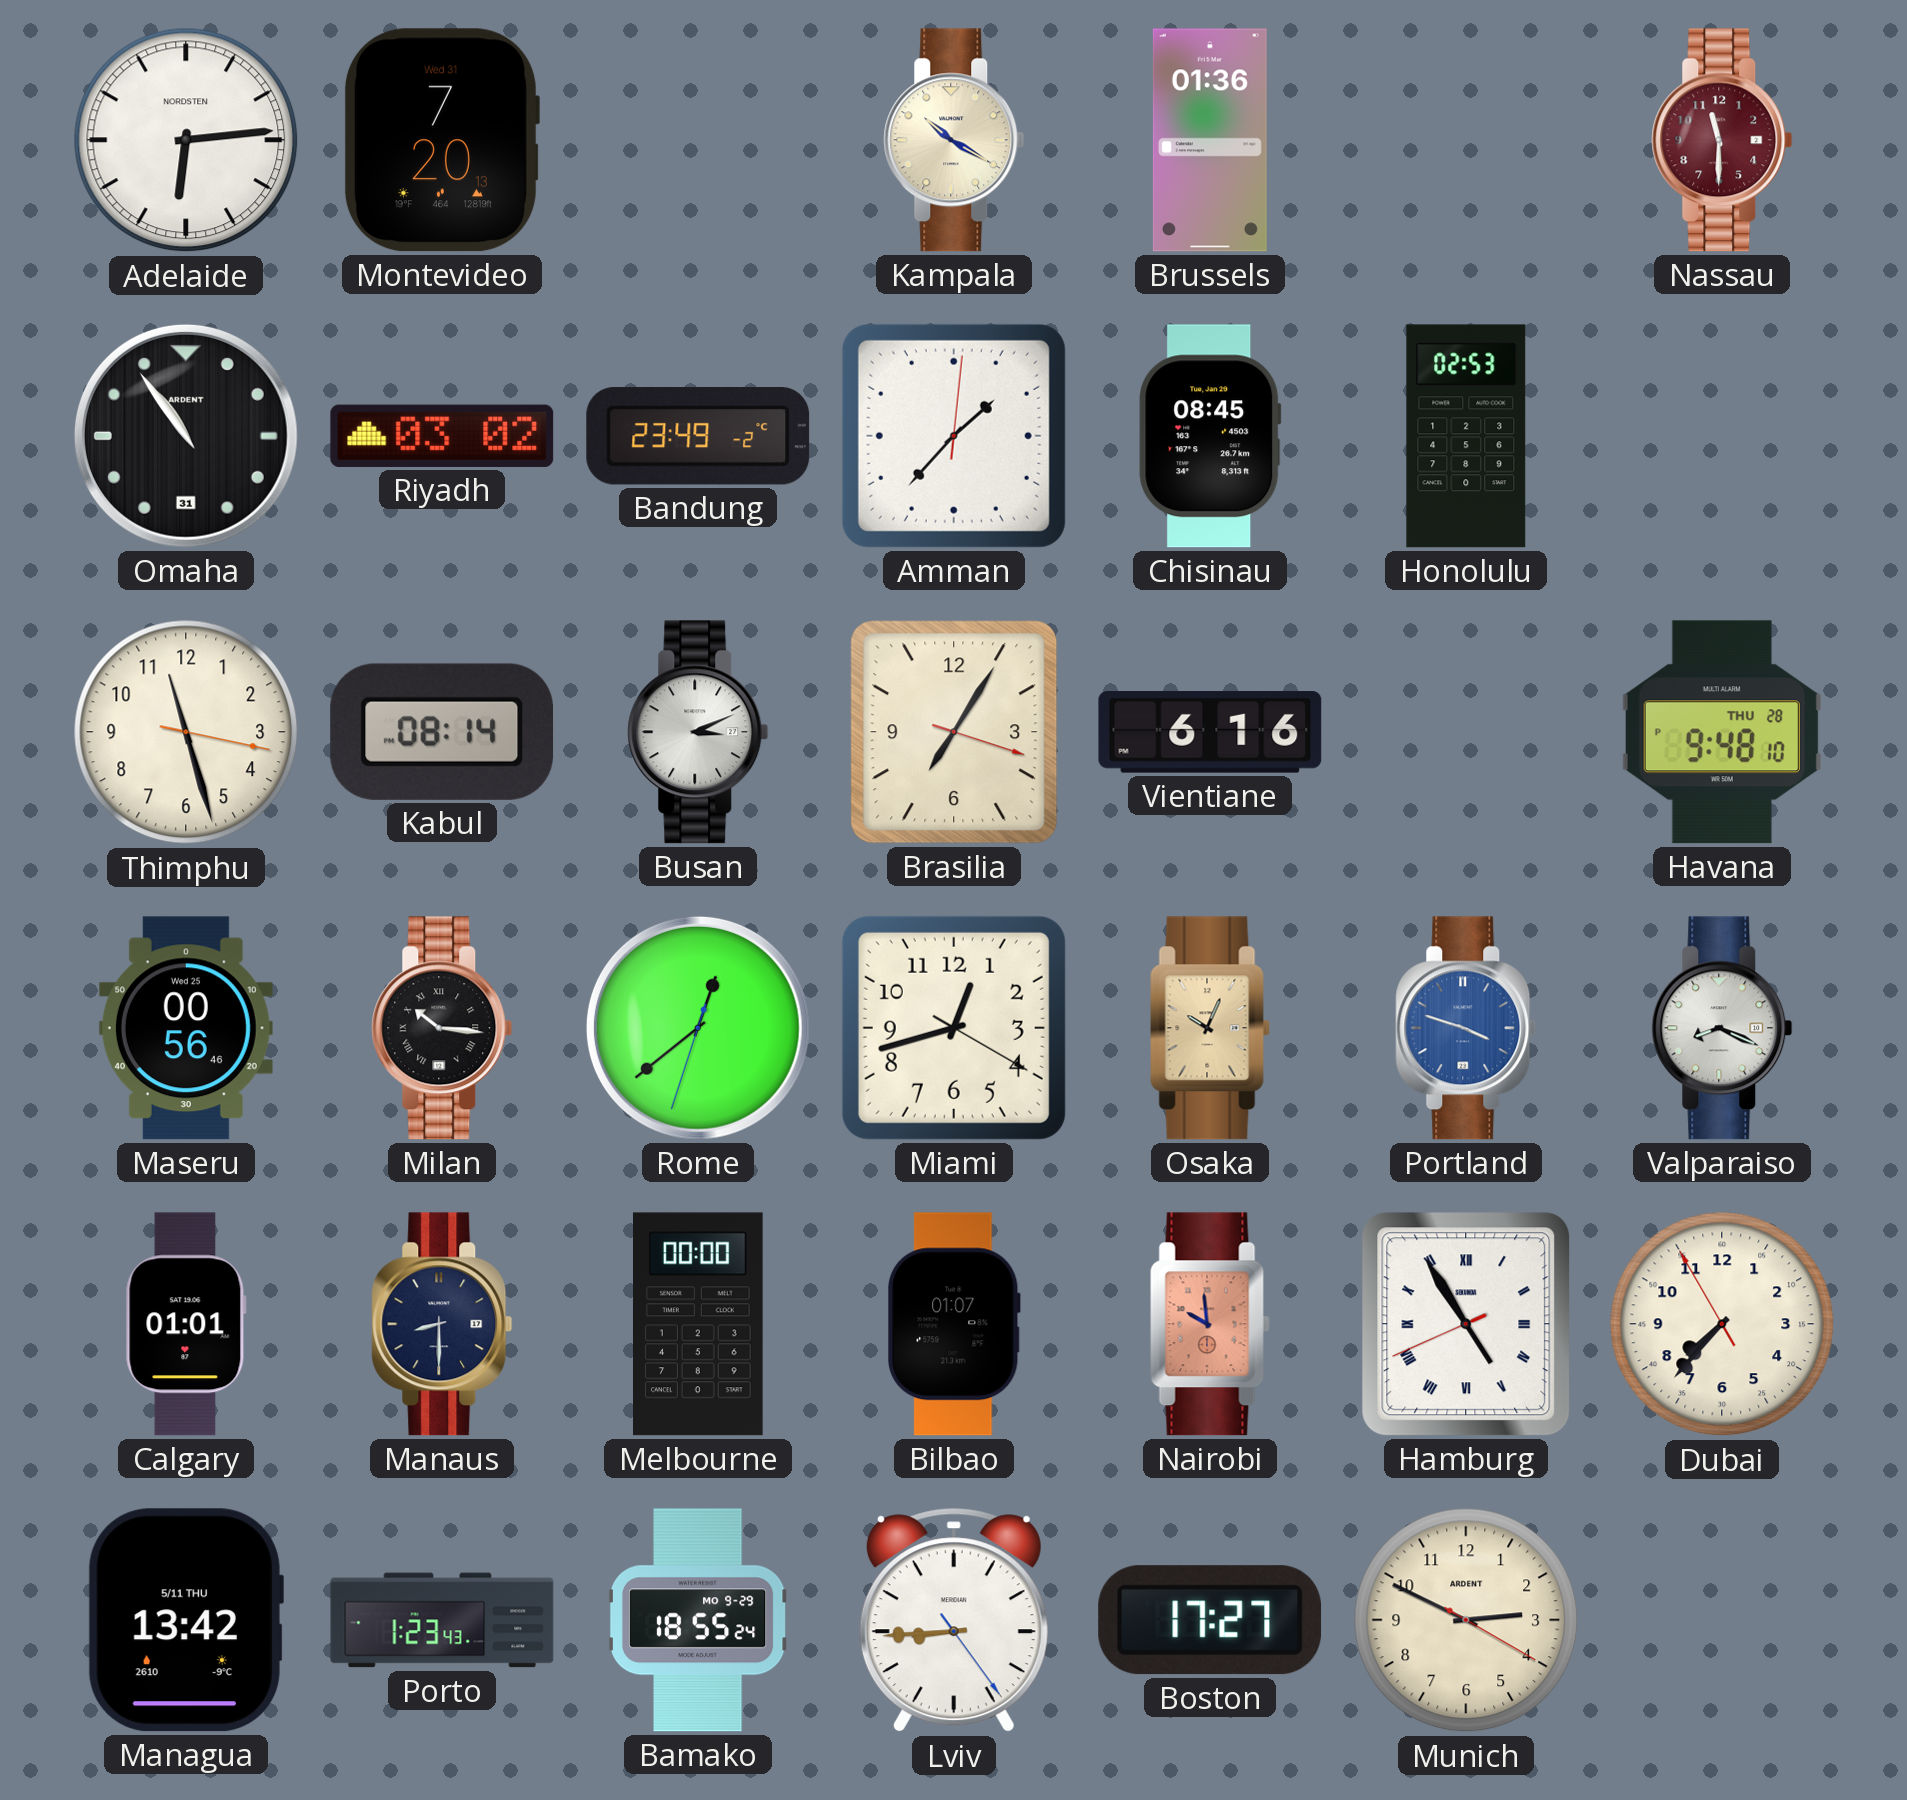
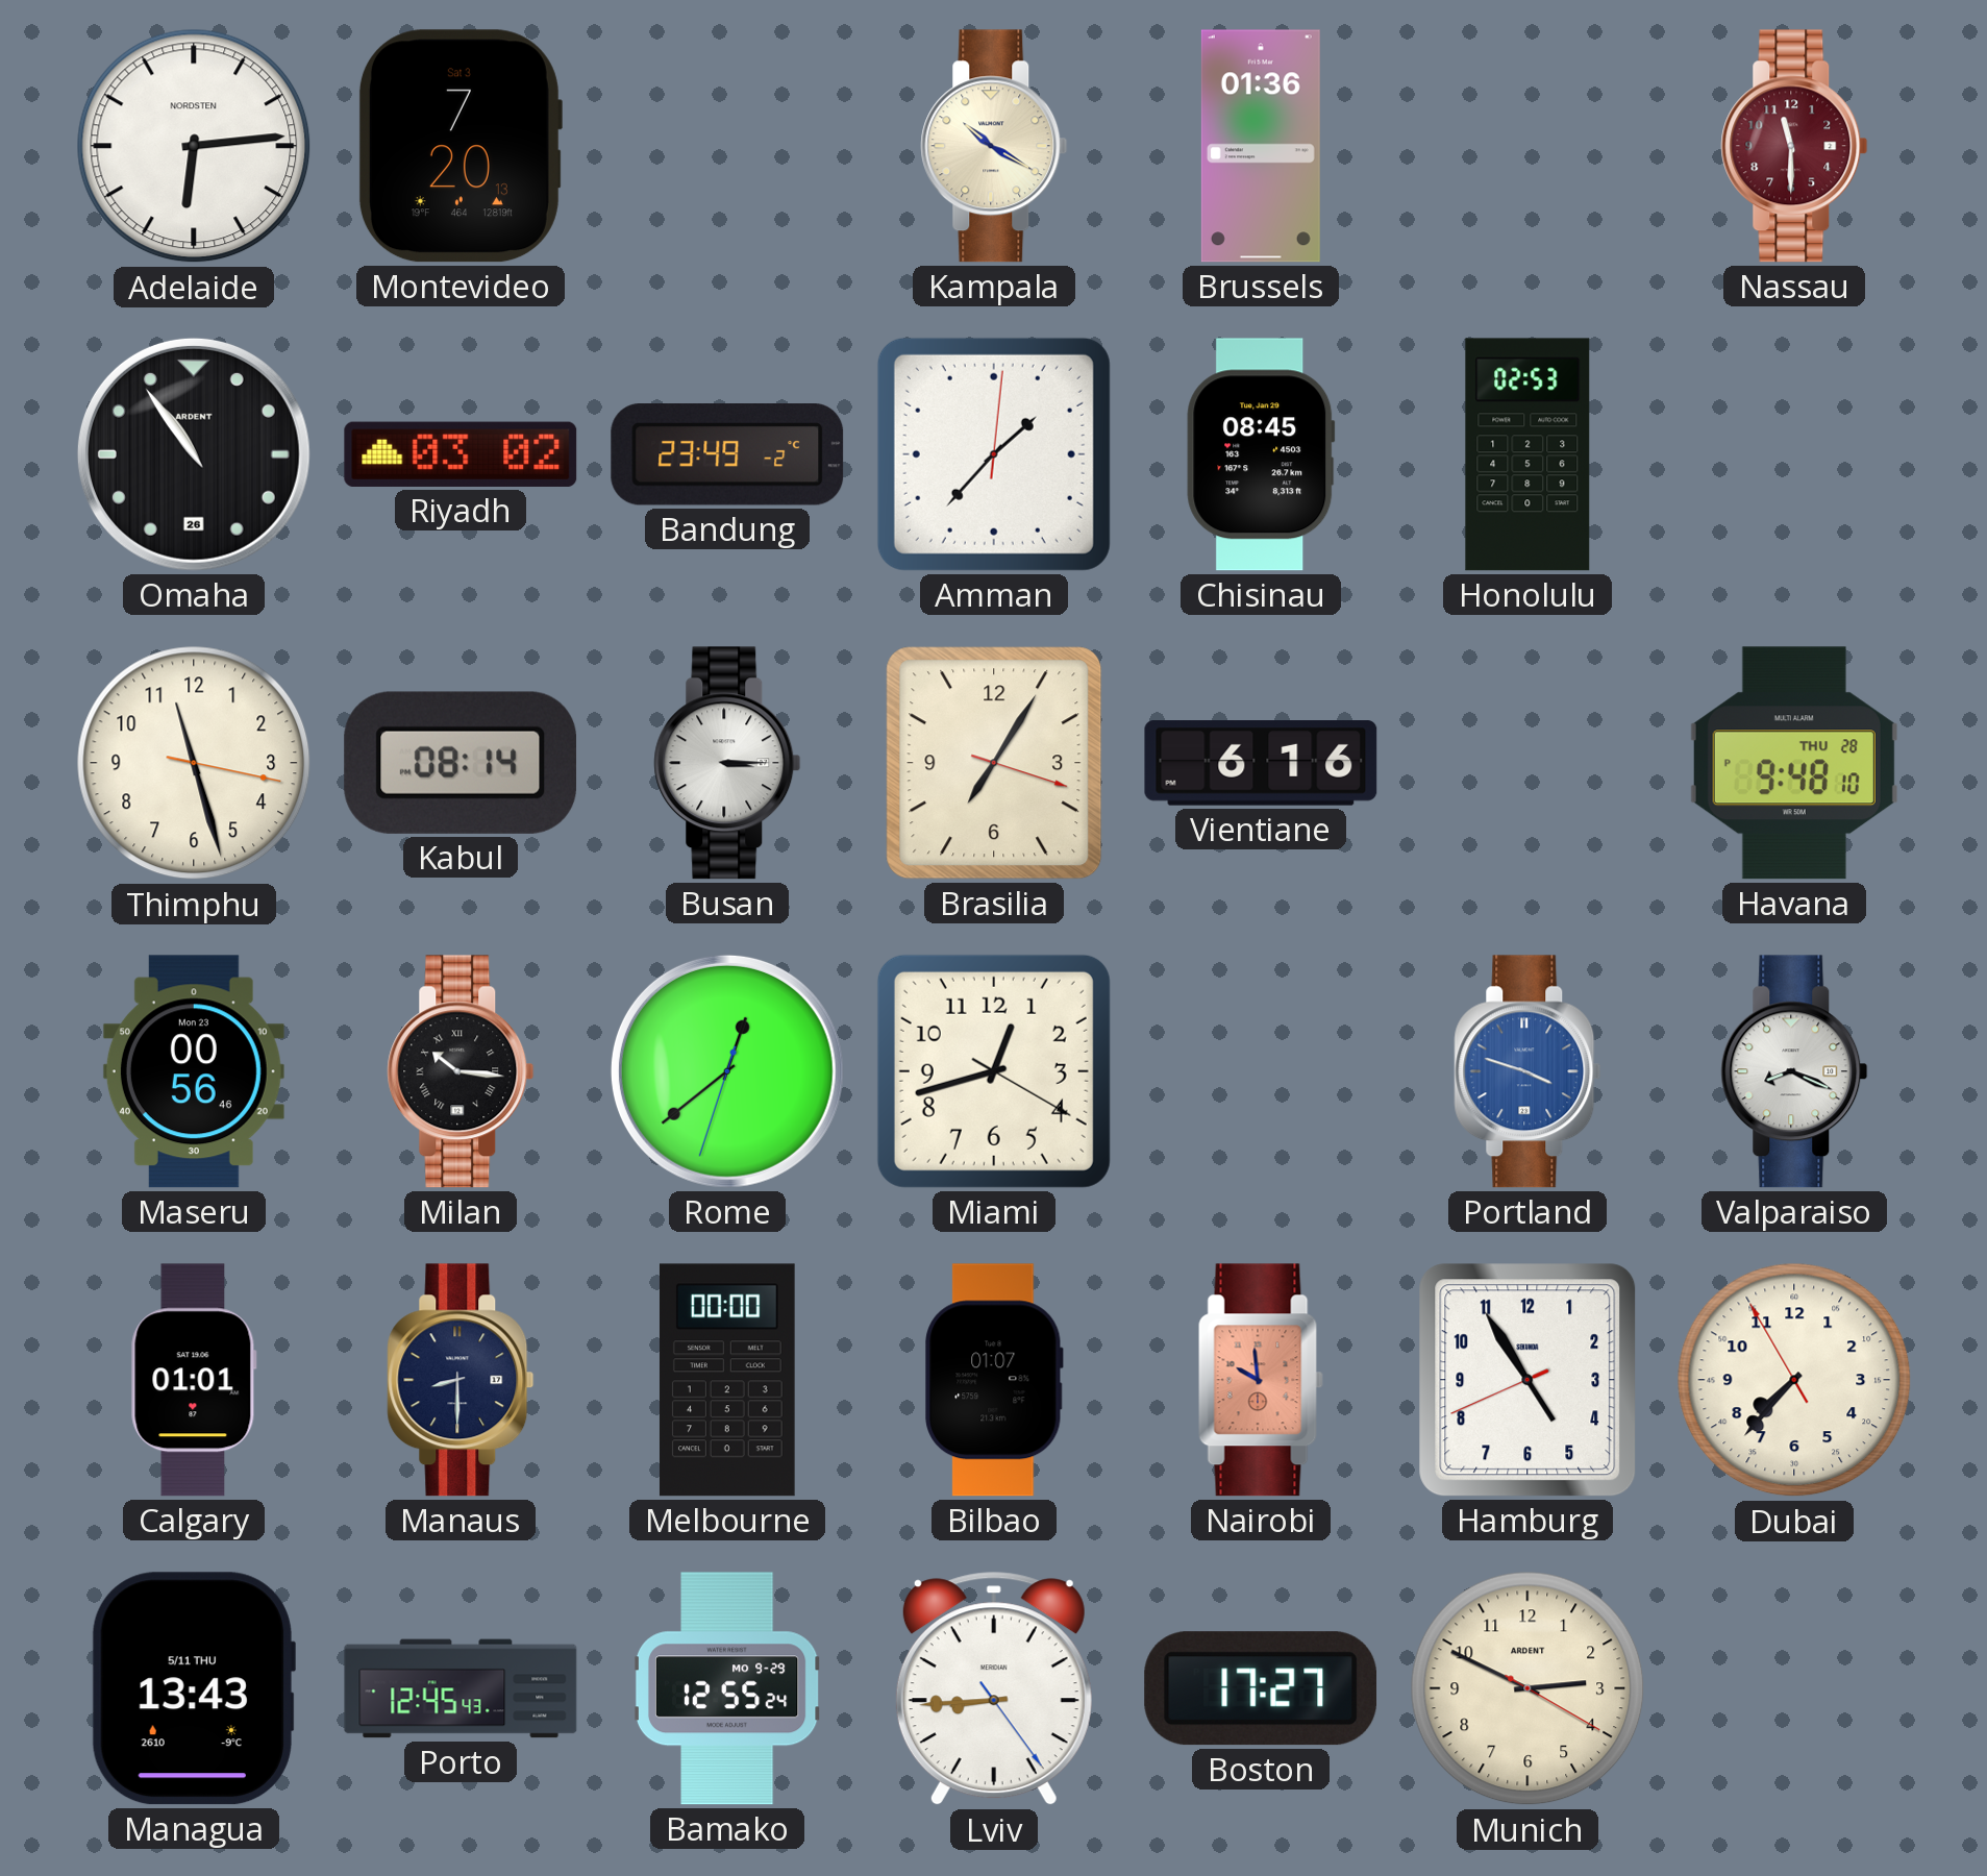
Montevideo date: Wed 31 -> Sat 3
Omaha date: 31 -> 26
Busan: 3:11 -> 3:15
Maseru date: Wed 25 -> Mon 23
Osaka: 10:04 -> none
Hamburg numerals: Roman -> Arabic
Managua: 13:42 -> 13:43
Porto: 1:23 -> 12:45
Bamako: 18:55 -> 12:55
